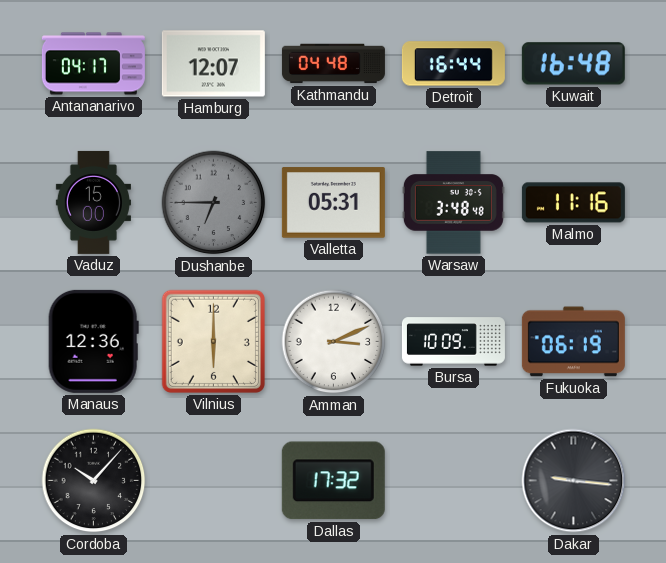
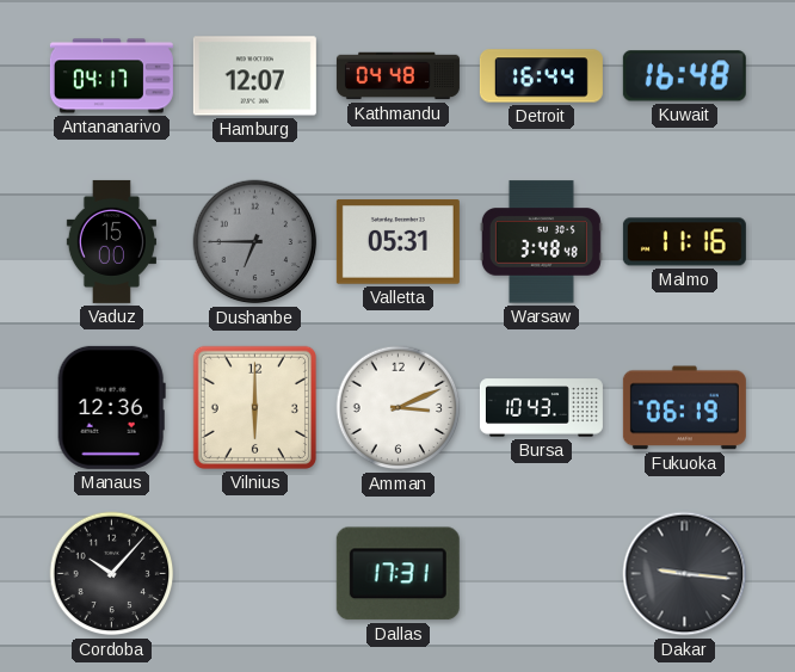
Bursa: 10:09 -> 10:43
Dallas: 17:32 -> 17:31
